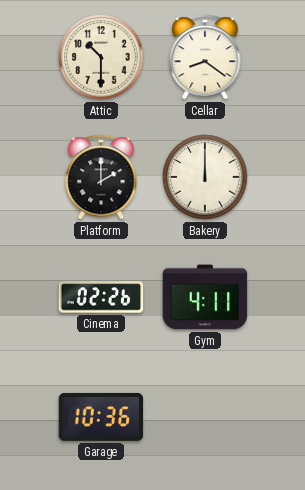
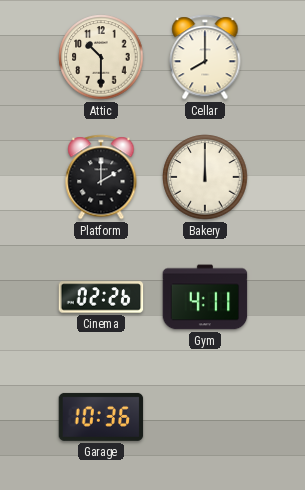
Cellar: 8:21 -> 8:00
